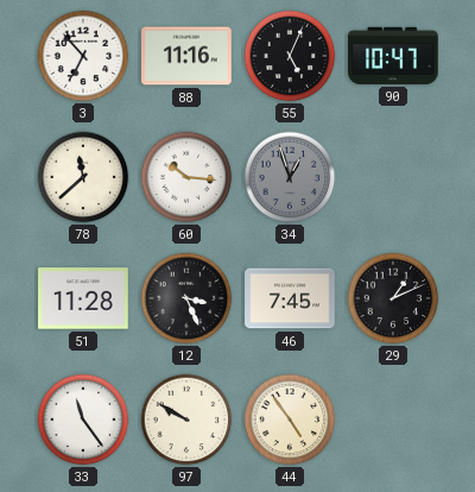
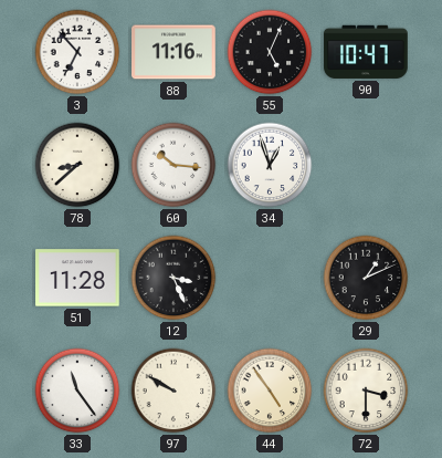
78: 11:38 -> 8:38
34 dial: grey -> white
46: 7:45 -> none
72: none -> 3:30
